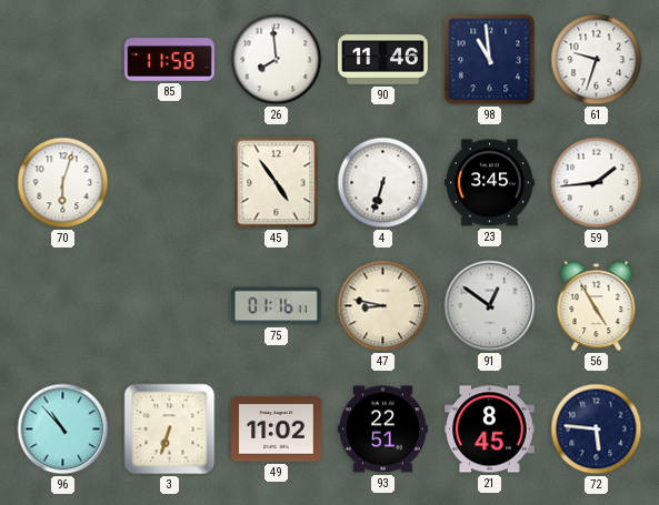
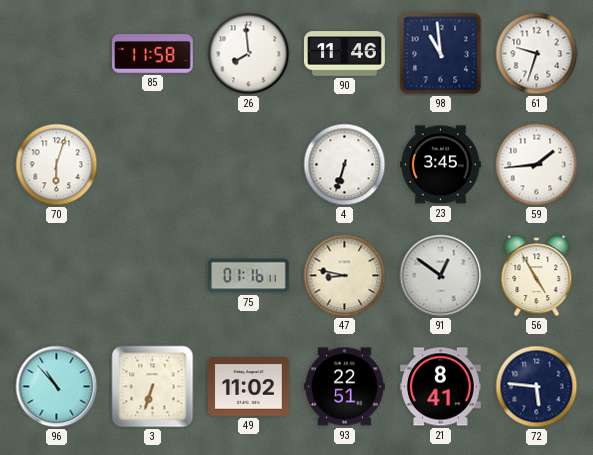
45: 4:54 -> none
21: 8:45 -> 8:41
